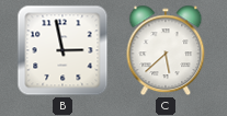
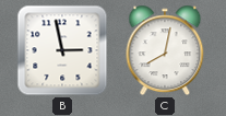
C: 5:38 -> 8:02
